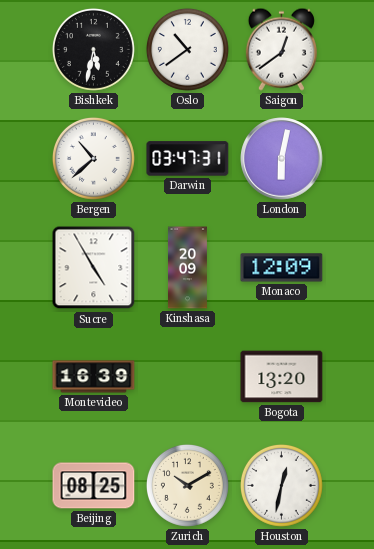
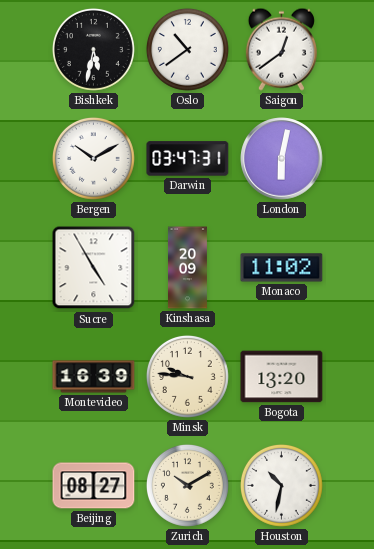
Bergen: 10:38 -> 10:10
Monaco: 12:09 -> 11:02
Minsk: none -> 9:46
Beijing: 08:25 -> 08:27
Houston: 12:32 -> 10:32
